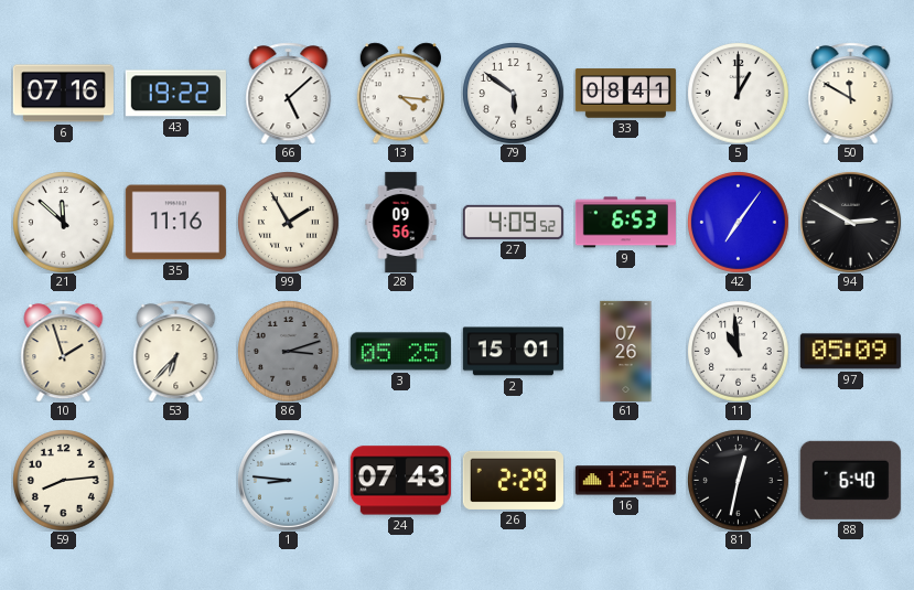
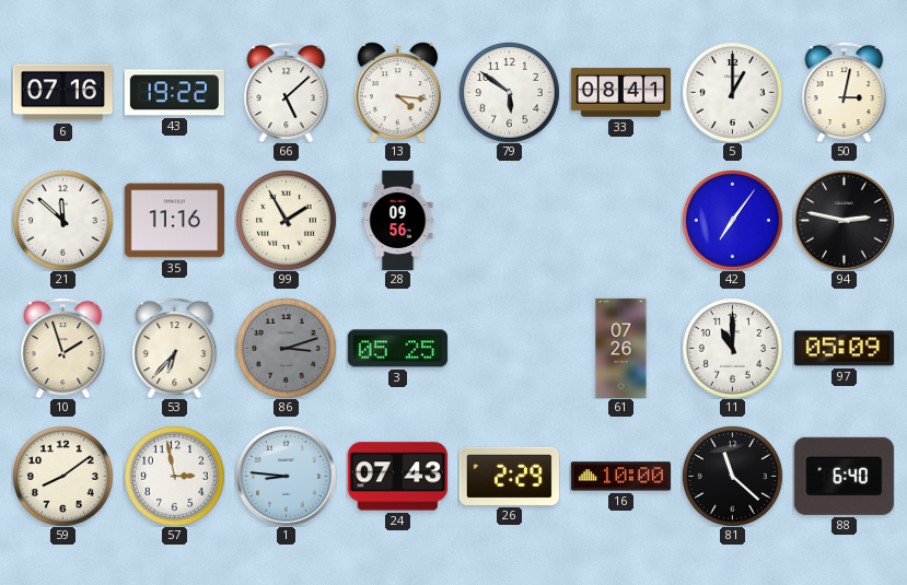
50: 11:50 -> 3:02
27: 4:09 -> none
9: 6:53 -> none
94: 2:50 -> 2:47
2: 15:01 -> none
11: 10:59 -> 11:00
59: 8:14 -> 8:09
57: none -> 2:58
16: 12:56 -> 10:00
81: 12:32 -> 11:22
